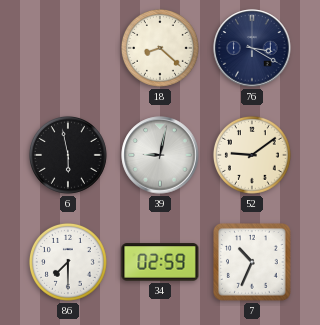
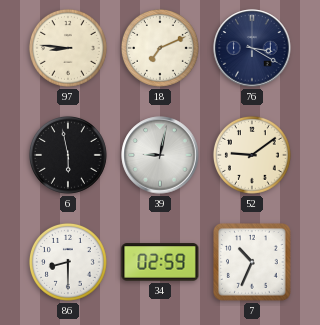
97: none -> 8:46
18: 8:22 -> 7:11
86: 7:30 -> 8:30
